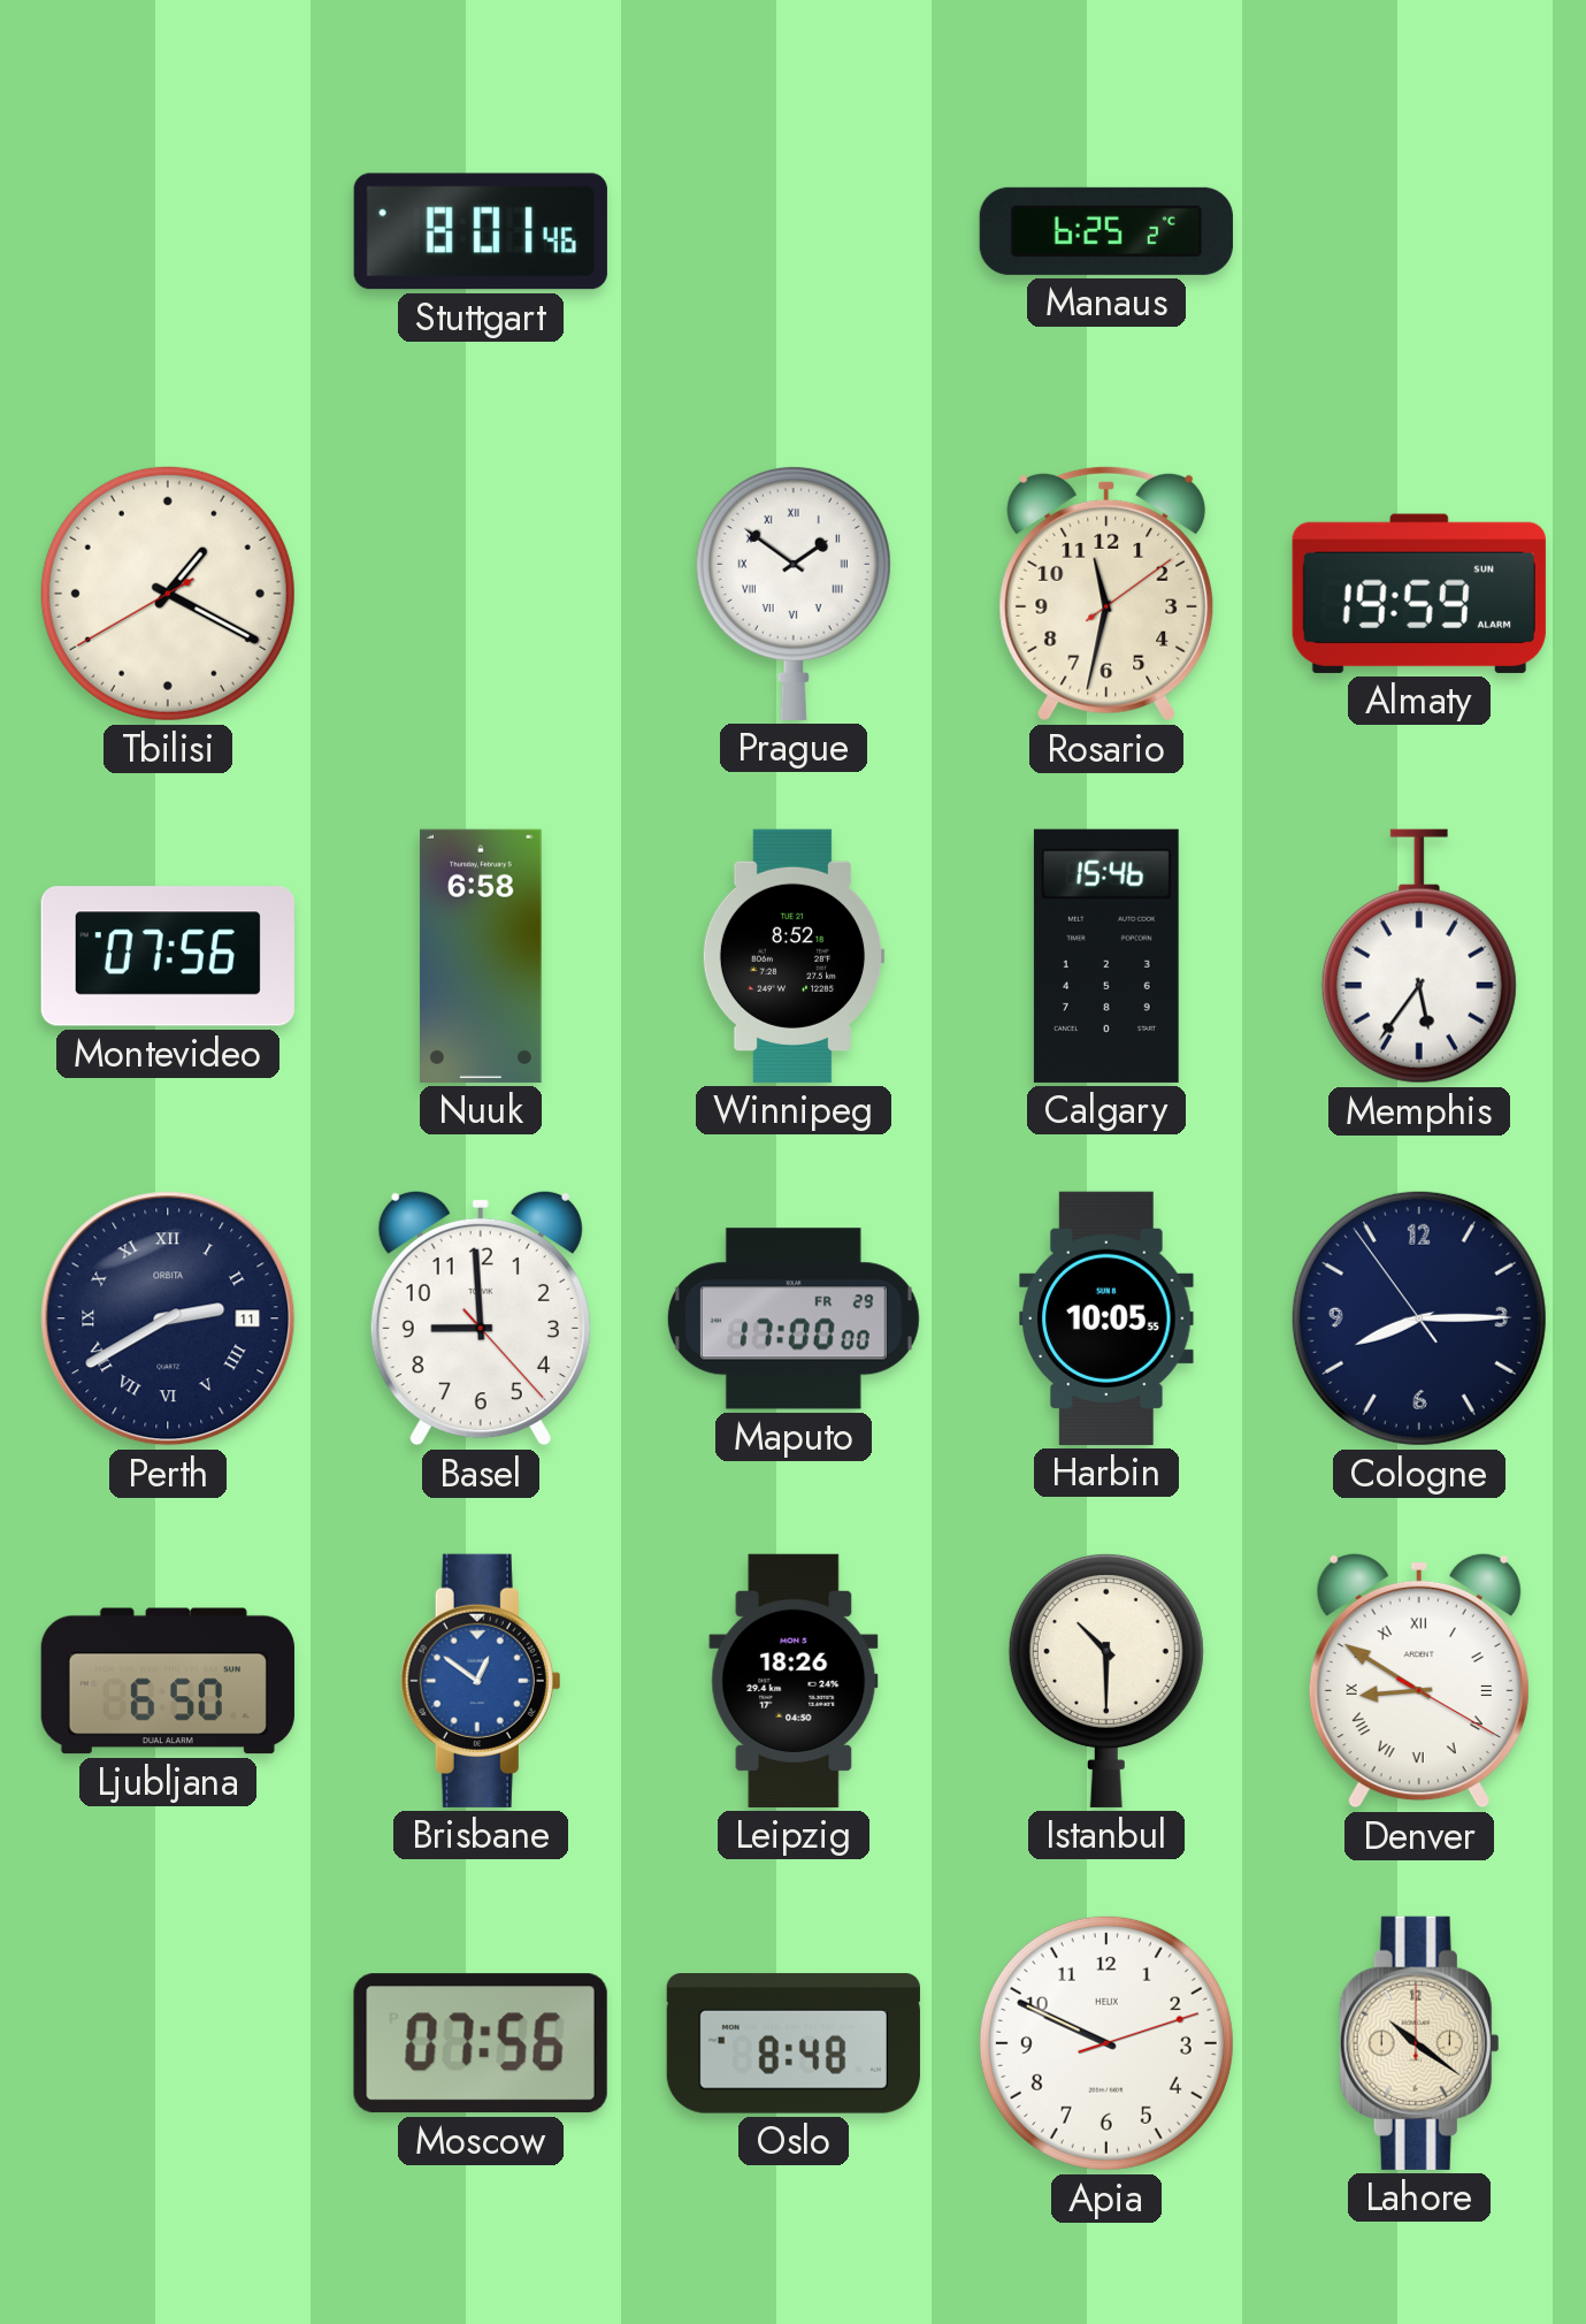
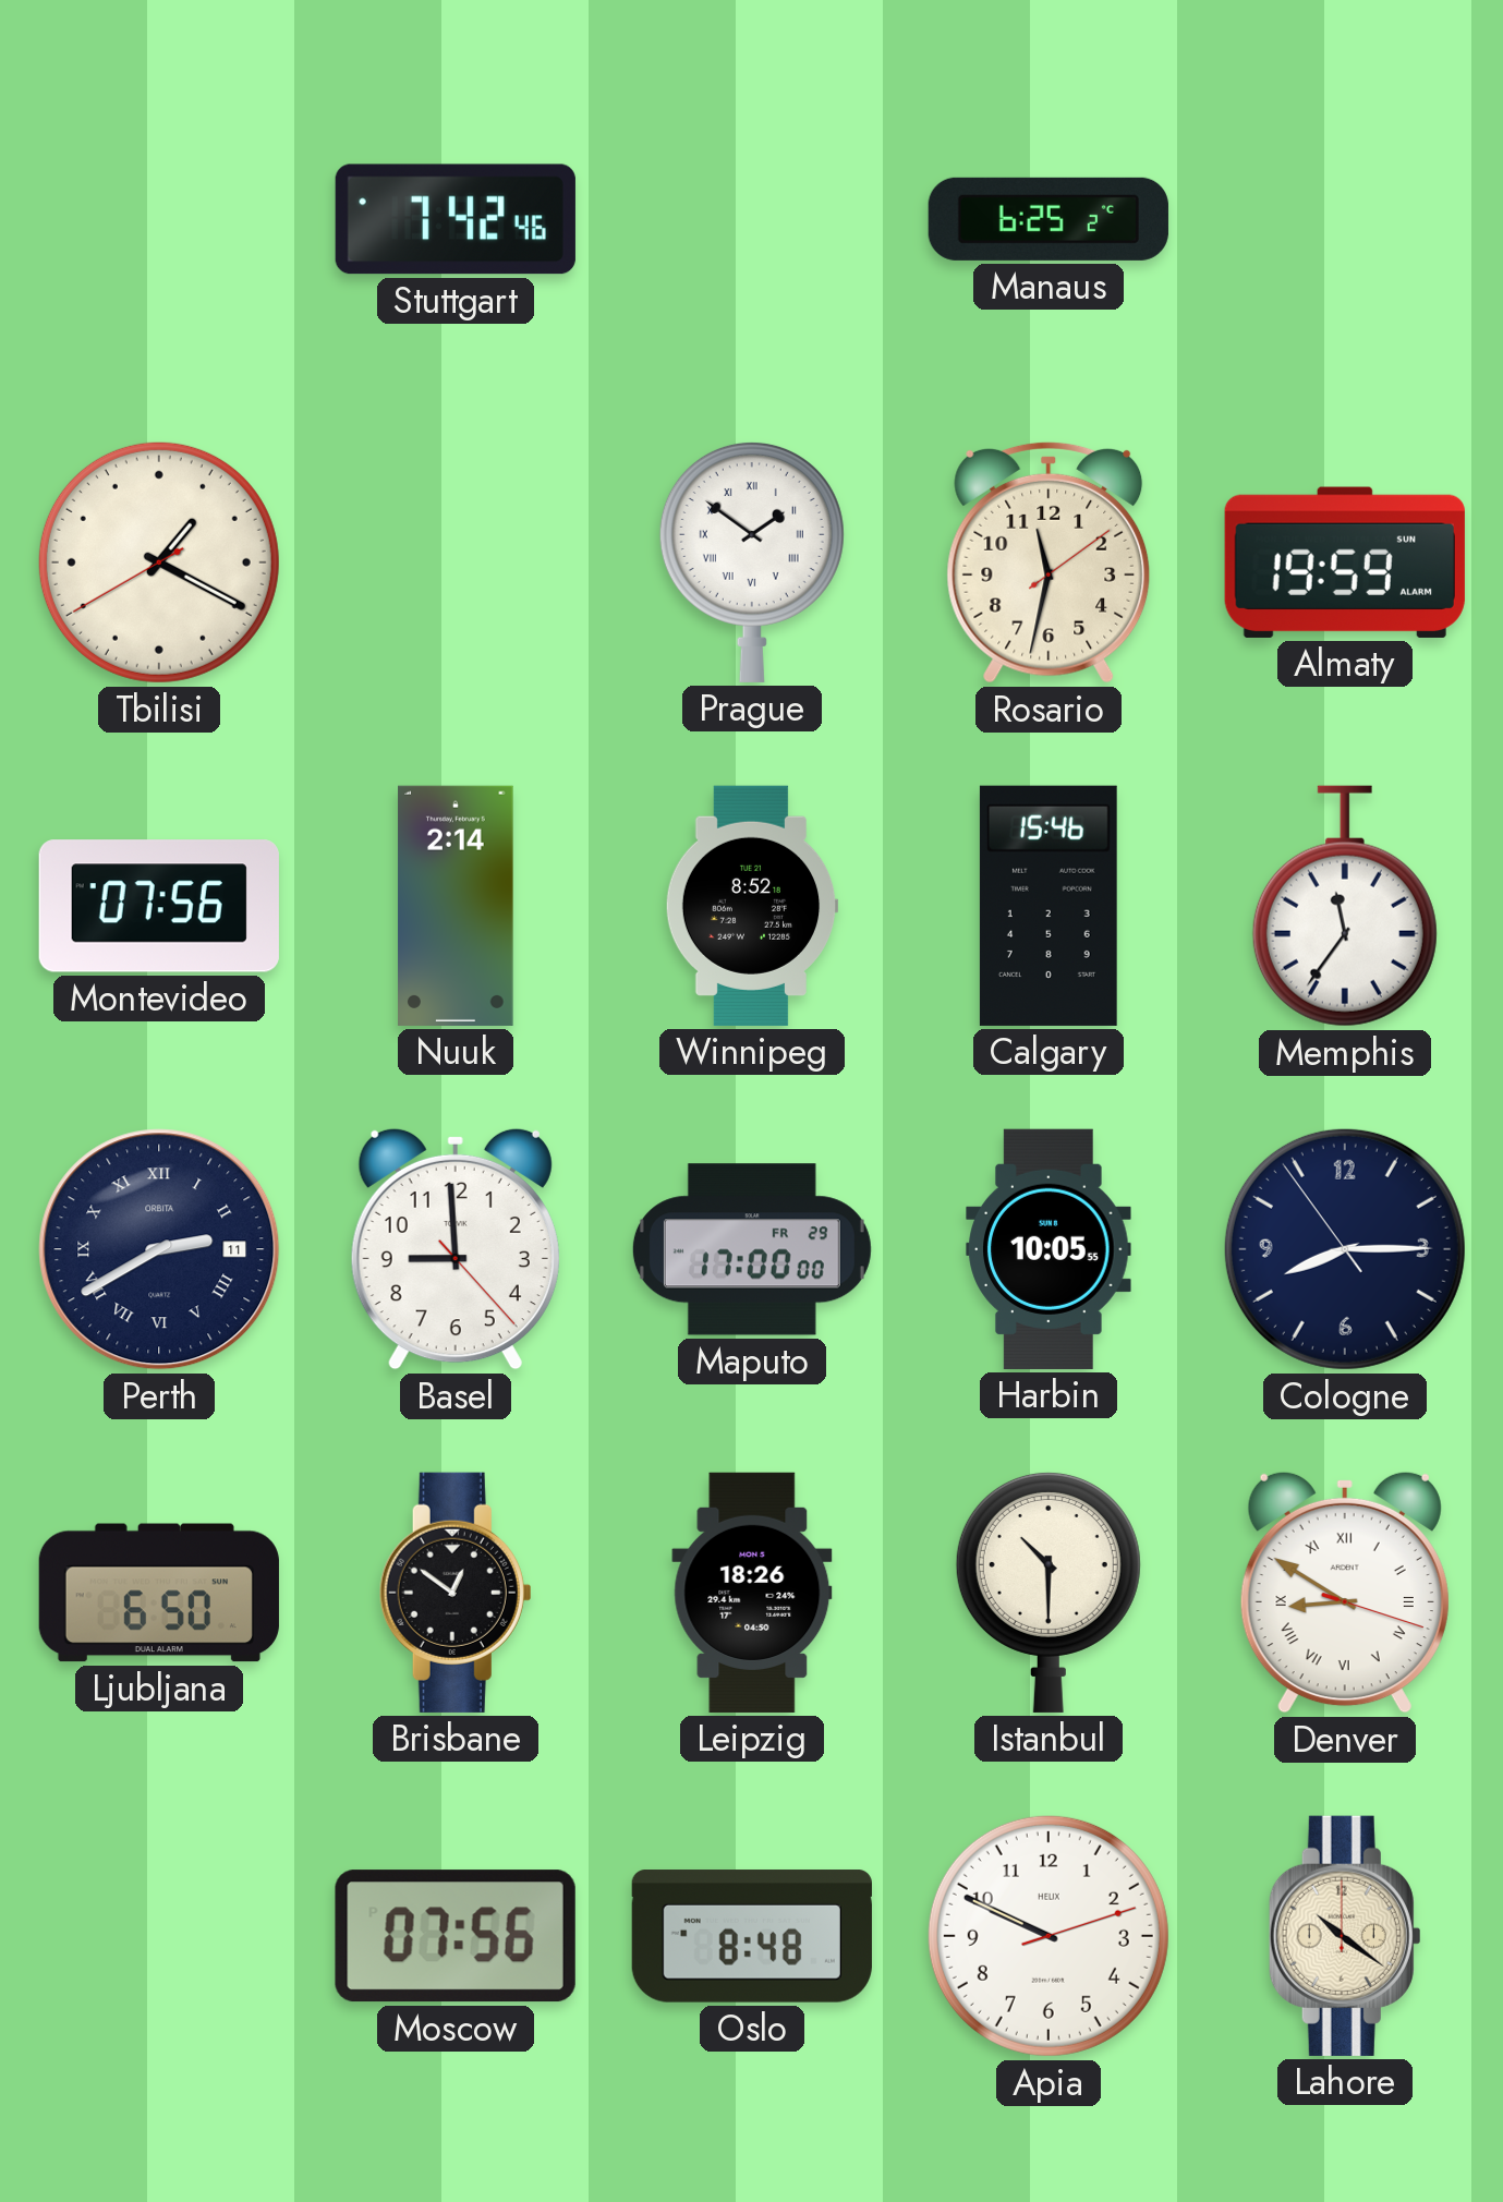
Stuttgart: 8:01 -> 7:42
Nuuk: 6:58 -> 2:14
Memphis: 5:36 -> 11:36
Brisbane dial: blue -> black
Denver: 8:50:20 -> 8:50:18
